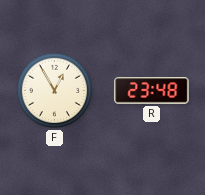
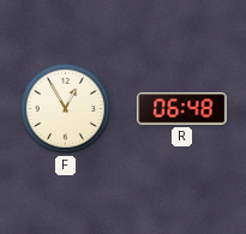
R: 23:48 -> 06:48
